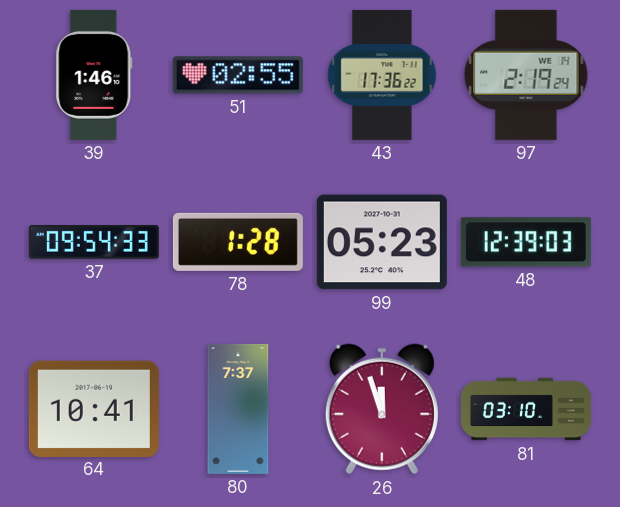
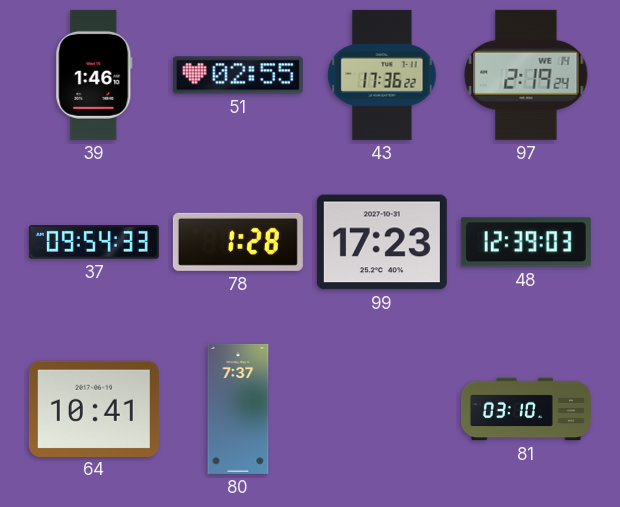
99: 05:23 -> 17:23
26: 11:57 -> none
